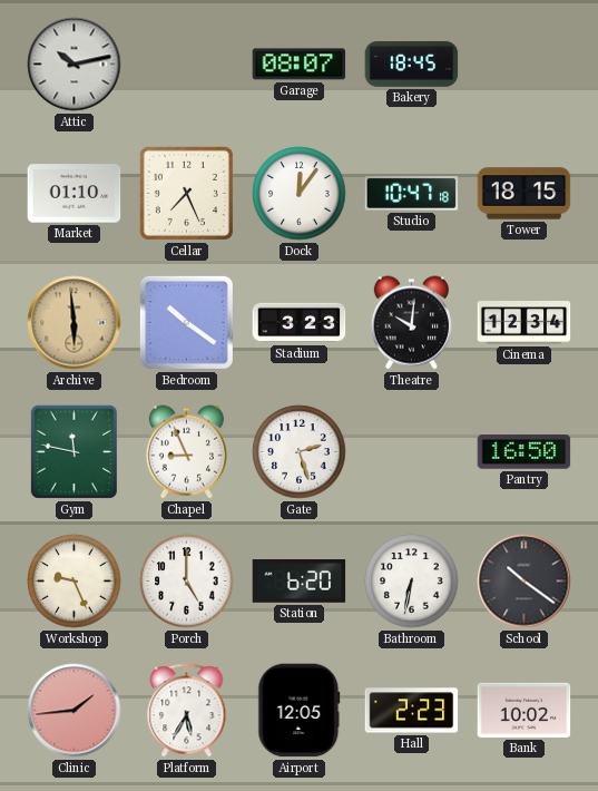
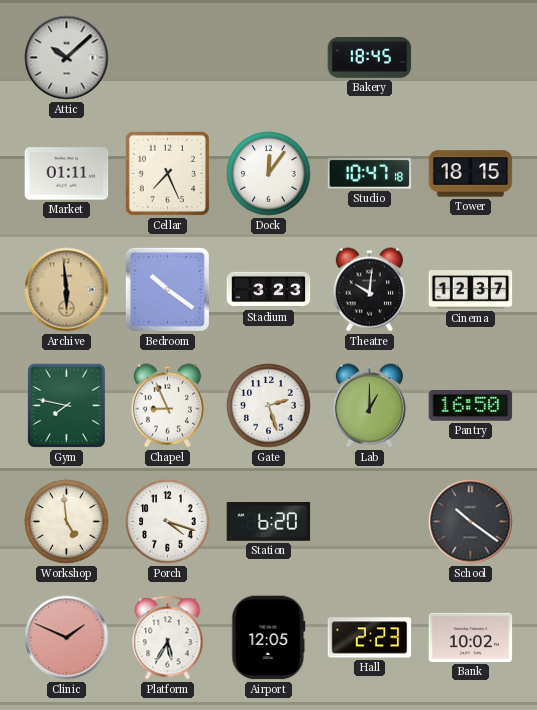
Attic: 10:13 -> 10:08
Garage: 08:07 -> none
Market: 01:10 -> 01:11
Cinema: 12:34 -> 12:37
Gym: 11:47 -> 7:47
Lab: none -> 1:00
Workshop: 9:26 -> 4:59
Porch: 5:00 -> 4:18
Bathroom: 6:32 -> none
Clinic: 1:44 -> 1:49
